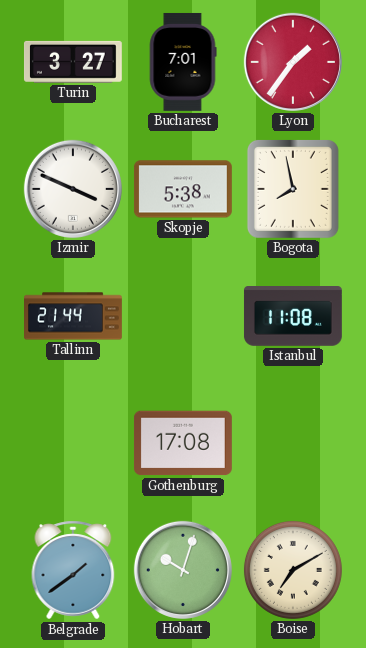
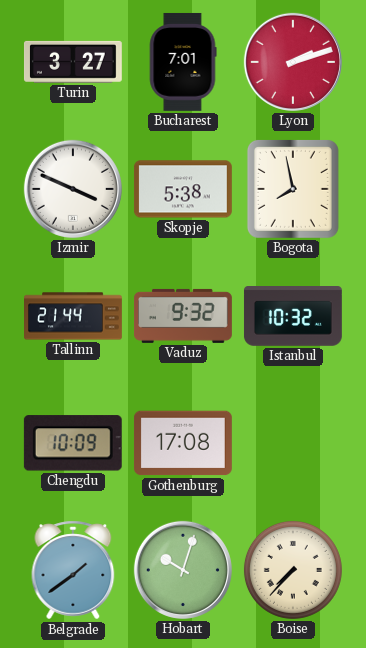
Lyon: 1:36 -> 2:12
Vaduz: none -> 9:32
Istanbul: 11:08 -> 10:32
Chengdu: none -> 10:09
Boise: 7:10 -> 7:37
